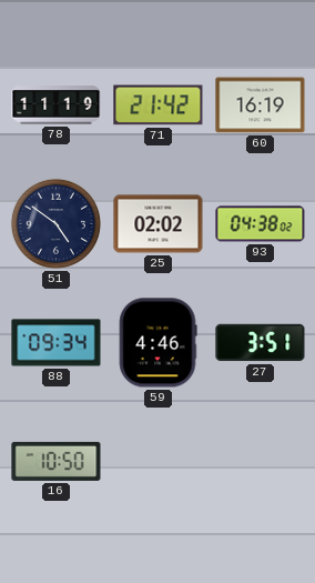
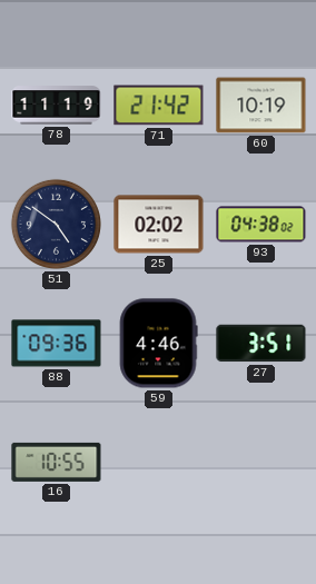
60: 16:19 -> 10:19
88: 09:34 -> 09:36
16: 10:50 -> 10:55
